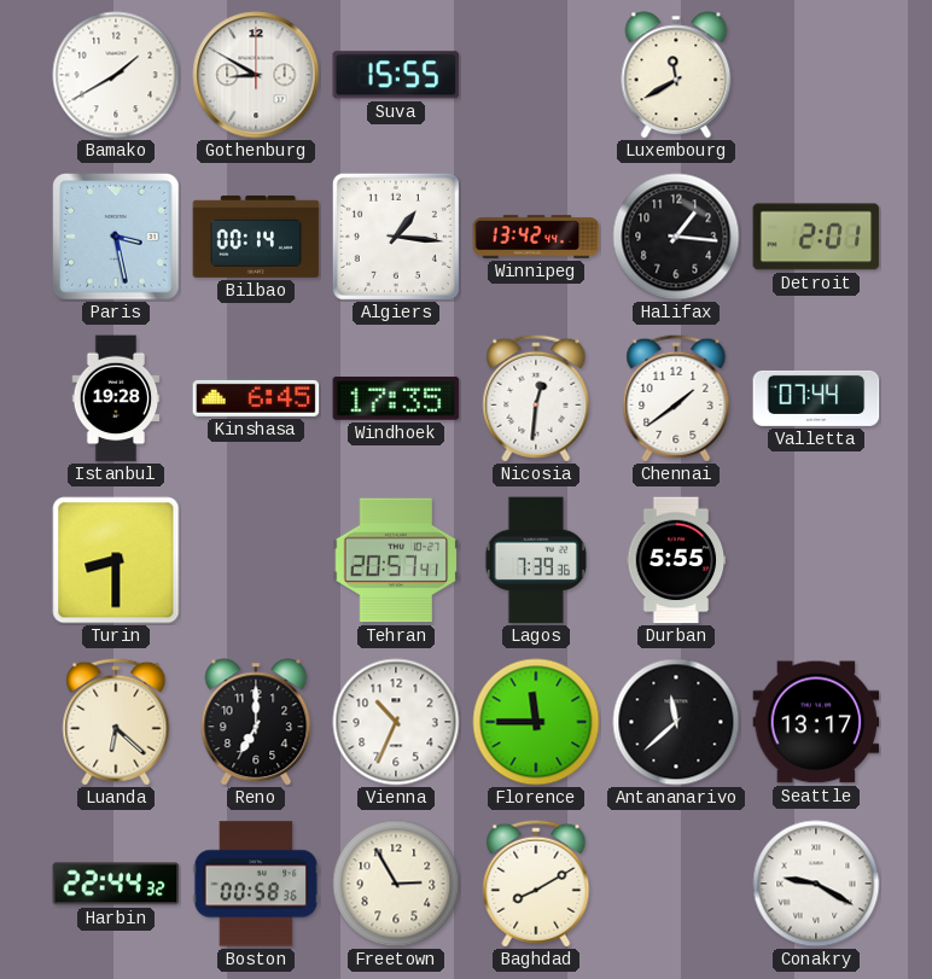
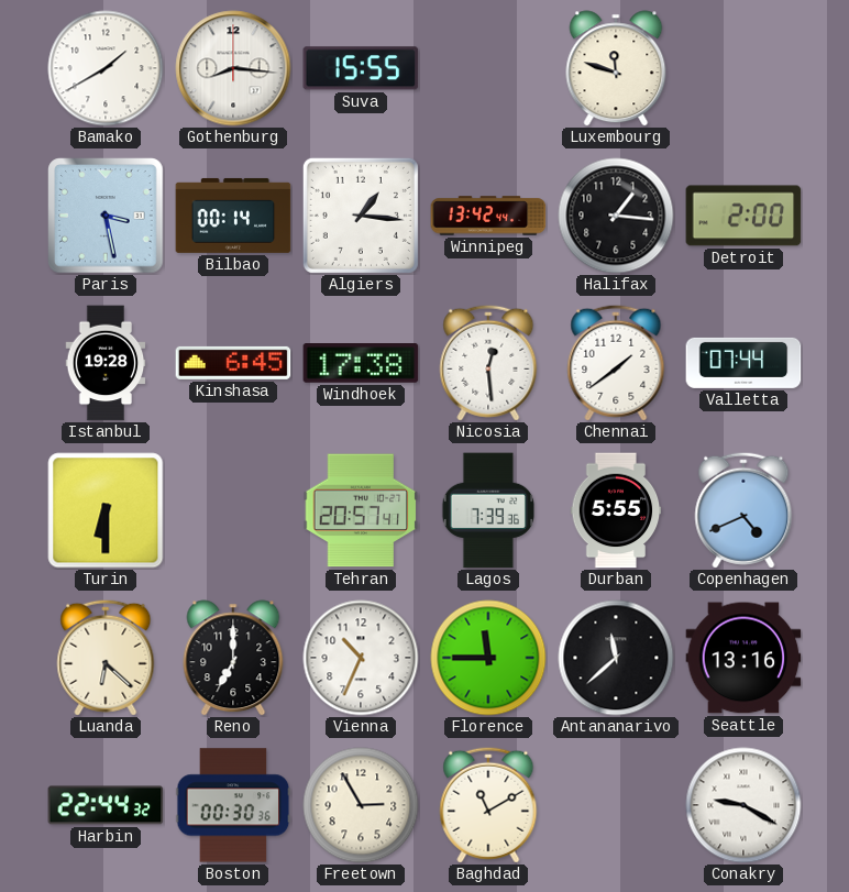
Gothenburg: 8:50 -> 8:16
Luxembourg: 11:40 -> 11:48
Detroit: 2:01 -> 2:00
Windhoek: 17:35 -> 17:38
Nicosia: 12:31 -> 12:29
Turin: 8:30 -> 6:30
Copenhagen: none -> 4:41
Seattle: 13:17 -> 13:16
Boston: 00:58 -> 00:30
Baghdad: 8:10 -> 11:10
